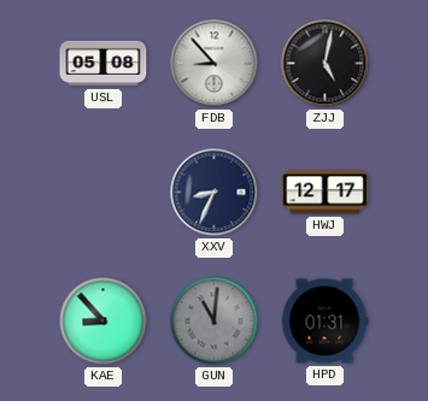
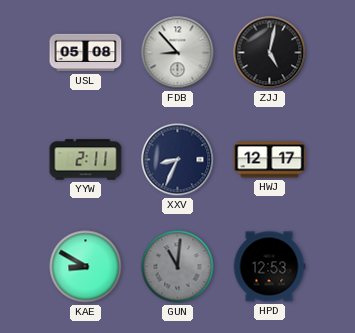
YYW: none -> 2:11
KAE: 8:53 -> 8:50
HPD: 01:31 -> 12:53
